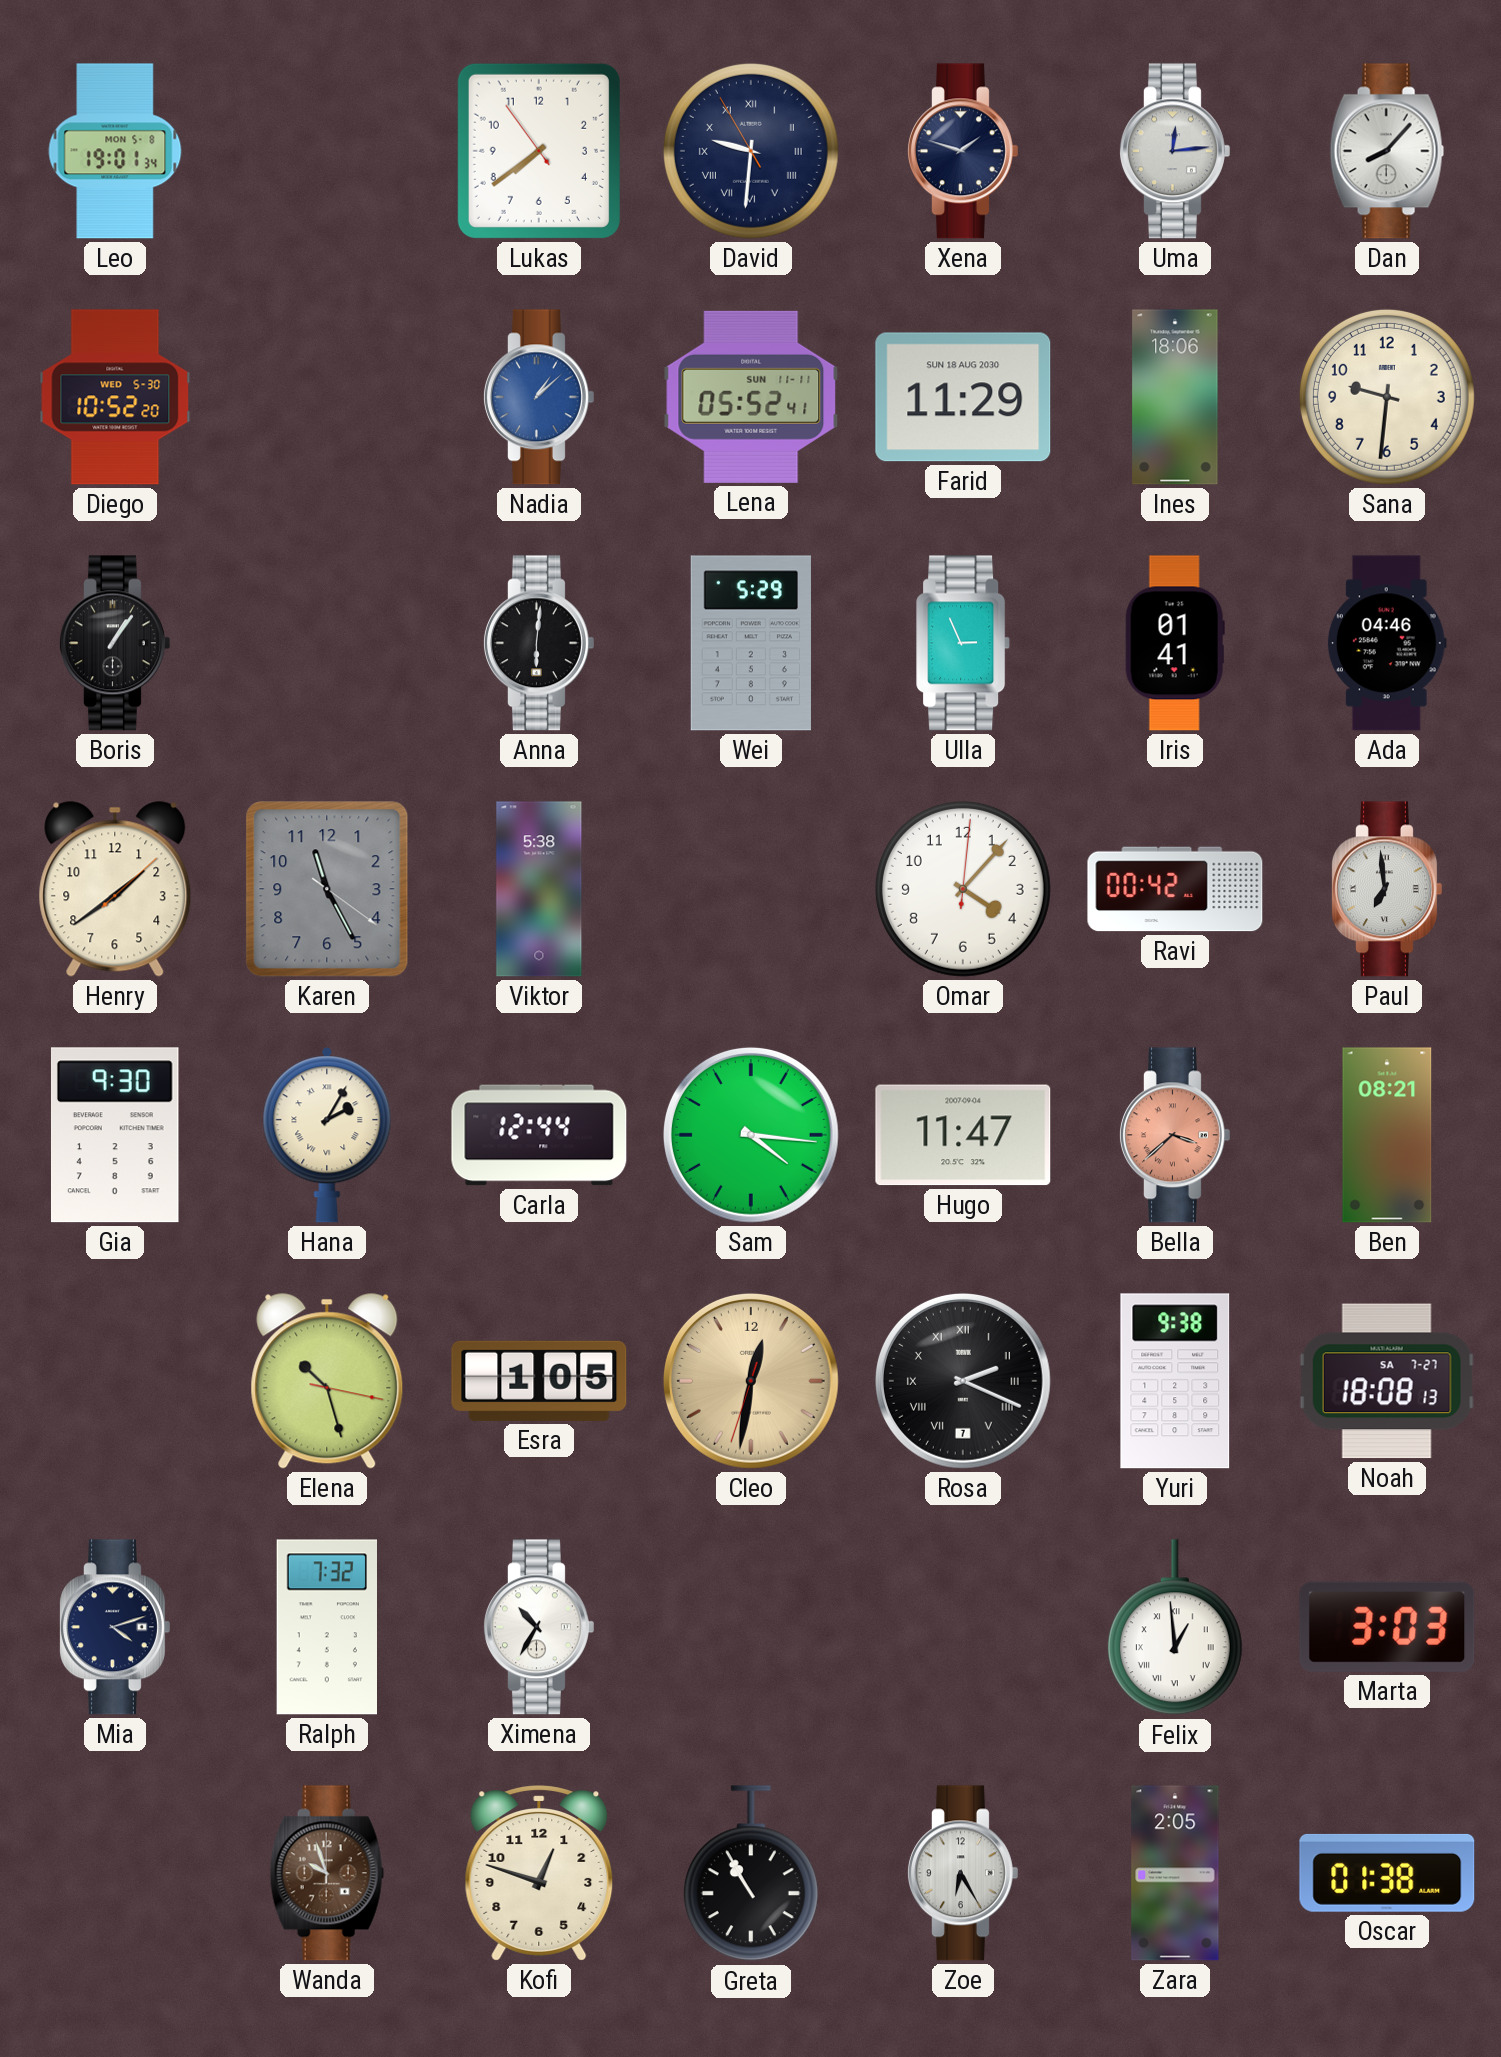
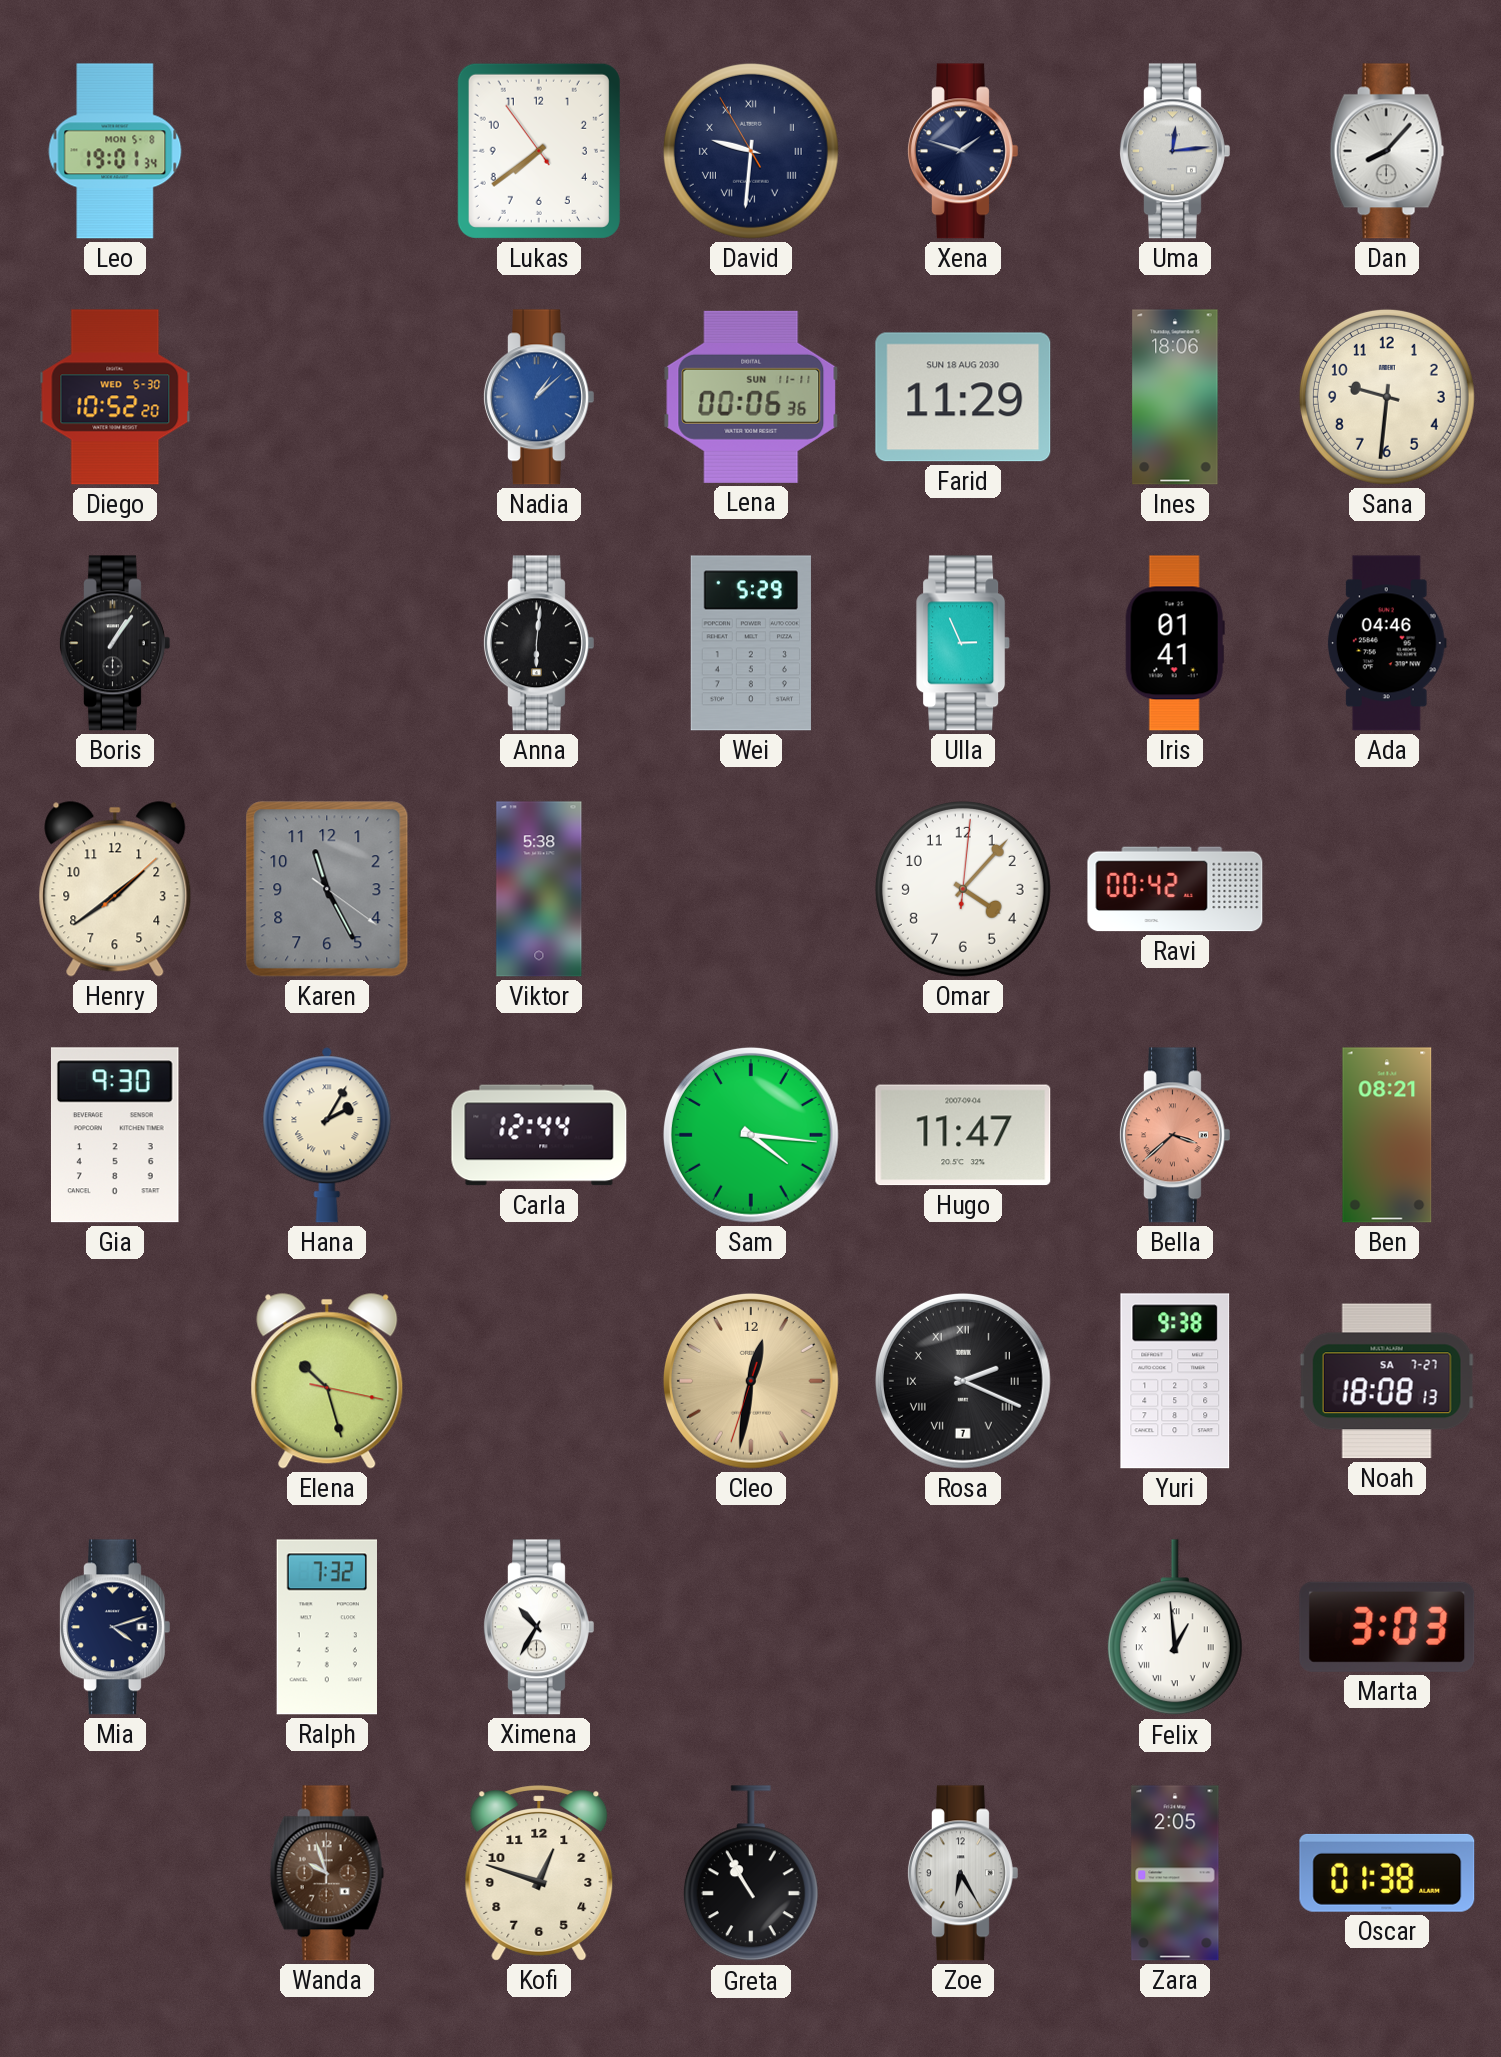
Lena: 05:52 -> 00:06
Paul: 6:59 -> none
Esra: 1:05 -> none
